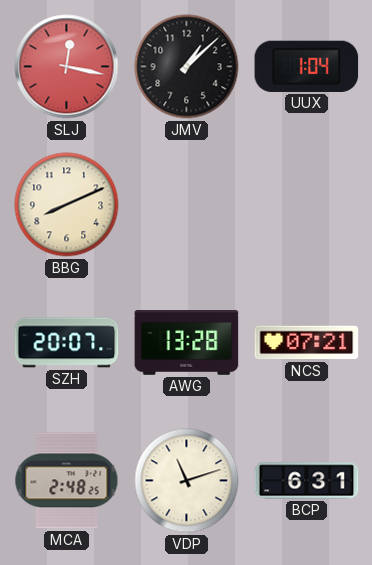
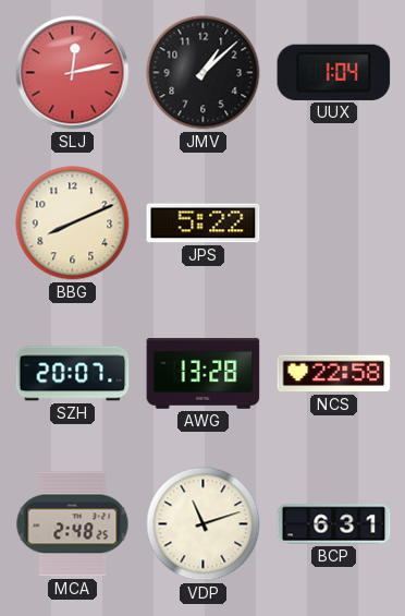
SLJ: 12:17 -> 12:13
JPS: none -> 5:22
NCS: 07:21 -> 22:58
